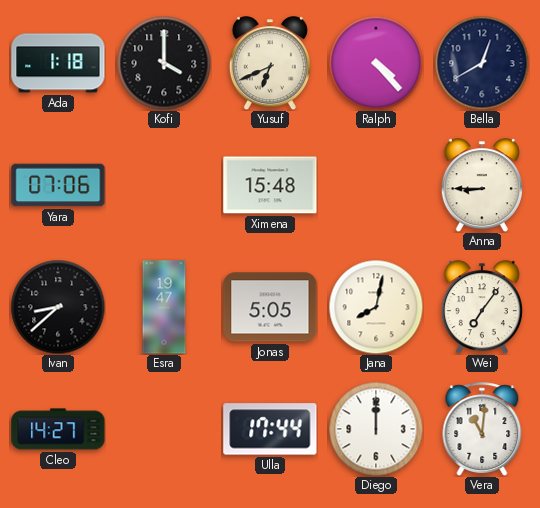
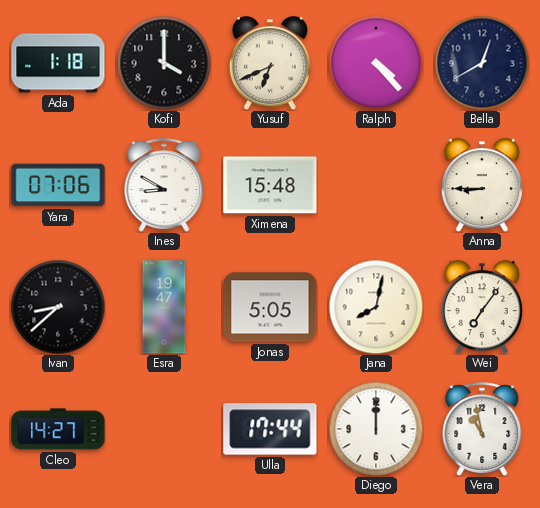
Ines: none -> 8:50
Vera: 11:01 -> 10:58
